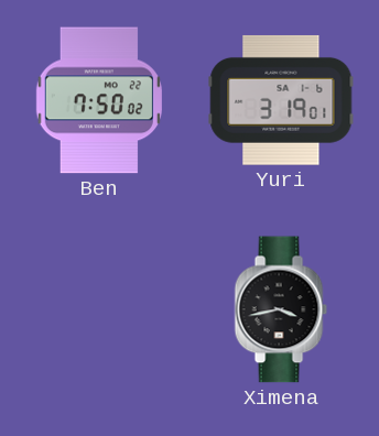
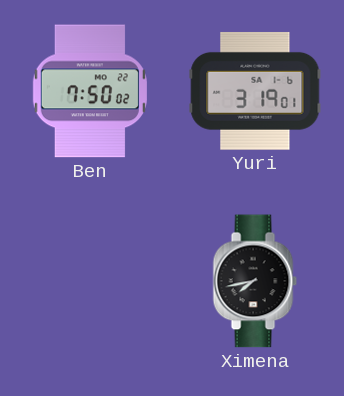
Ximena: 3:43 -> 7:43
